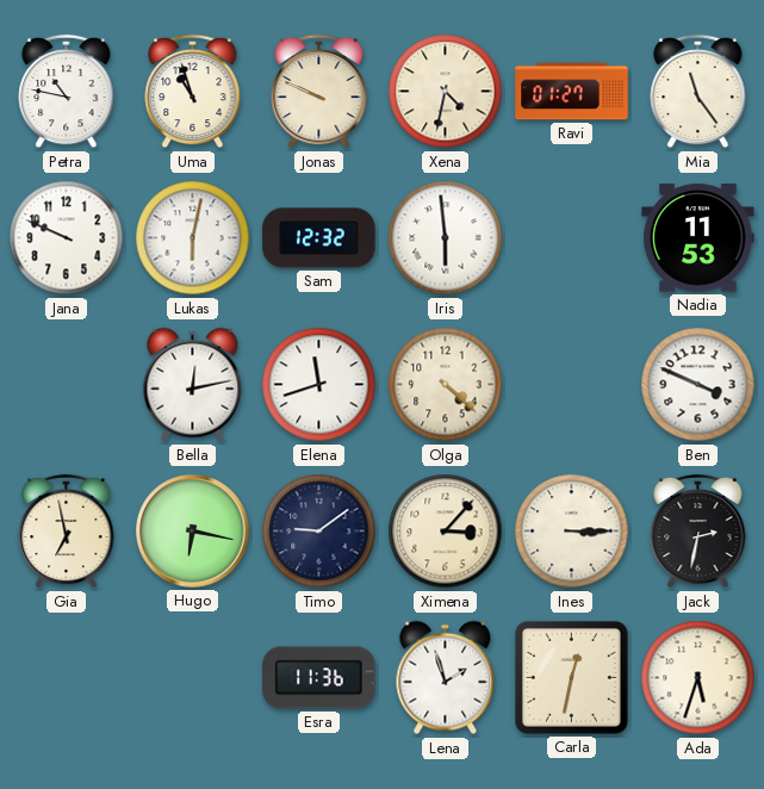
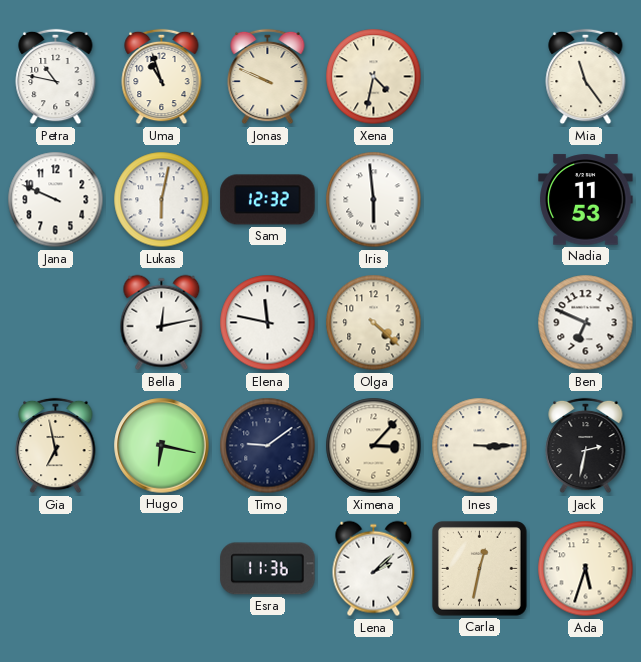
Ravi: 01:27 -> none
Elena: 11:42 -> 11:47
Ben: 3:49 -> 6:49
Lena: 1:57 -> 2:08
